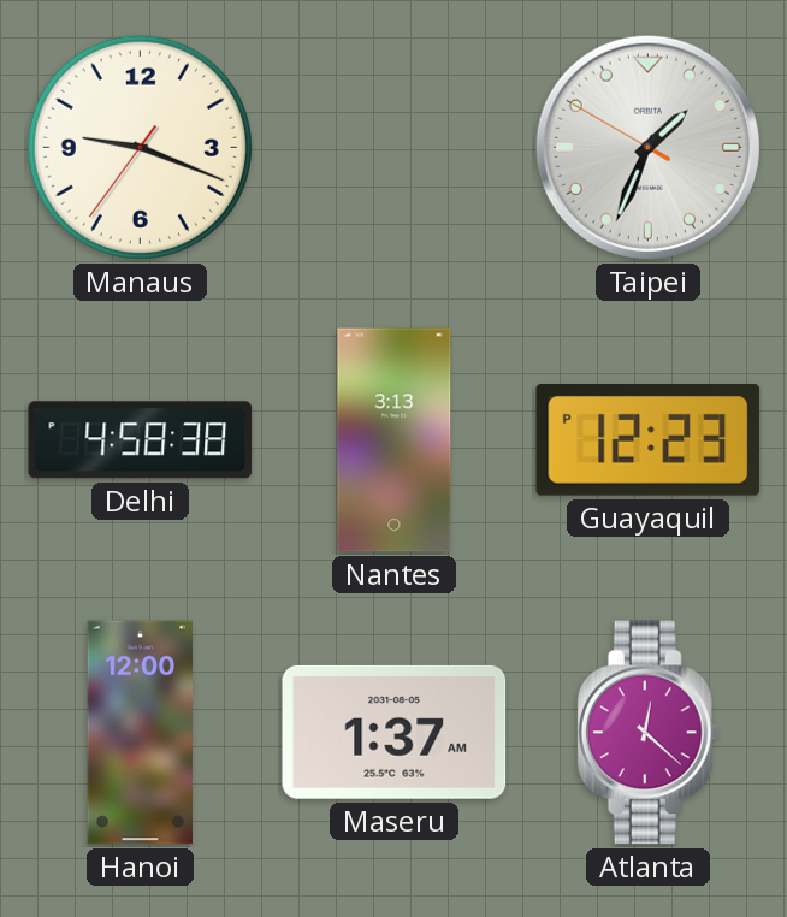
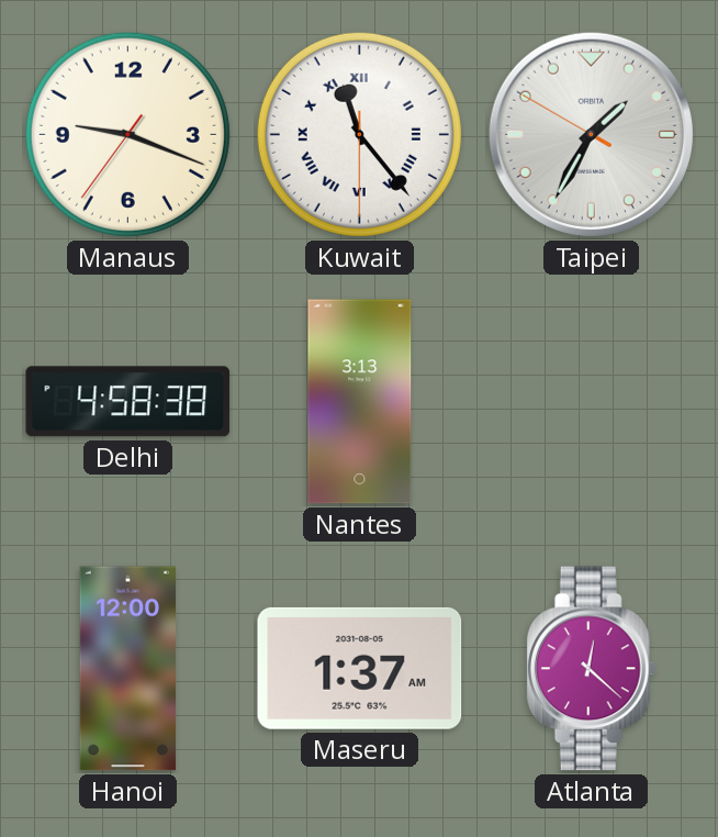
Kuwait: none -> 11:23
Taipei: 1:33 -> 1:34
Guayaquil: 12:23 -> none
